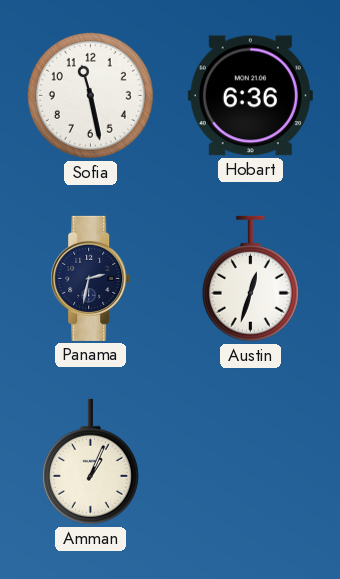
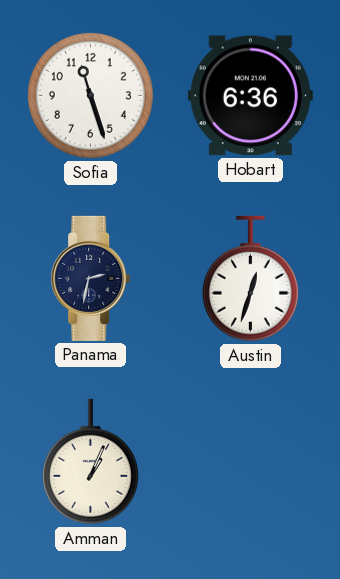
Sofia: 11:28 -> 11:27
